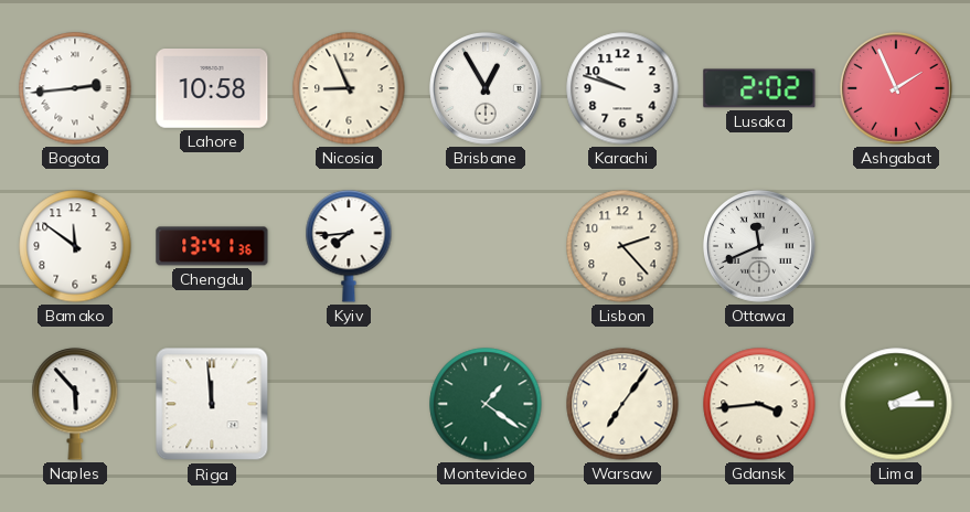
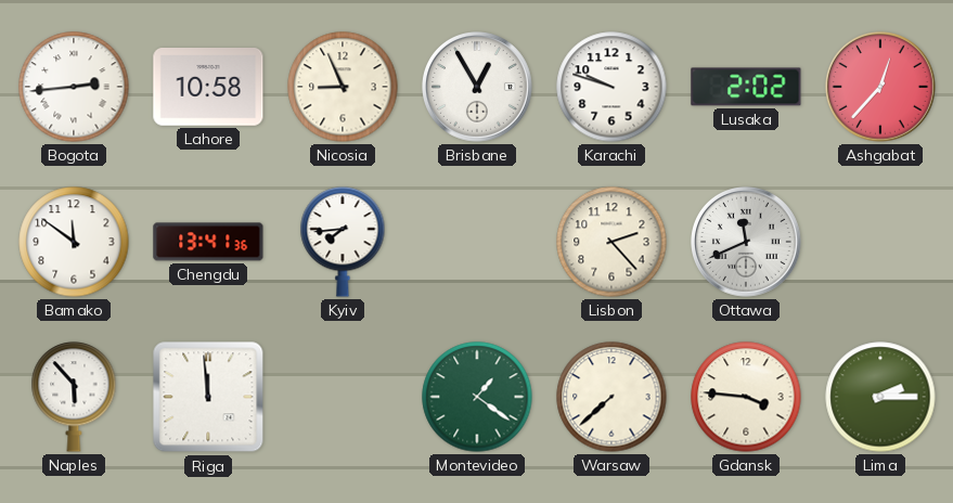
Ashgabat: 1:56 -> 12:37
Warsaw: 7:06 -> 7:38
Gdansk: 3:44 -> 3:46
